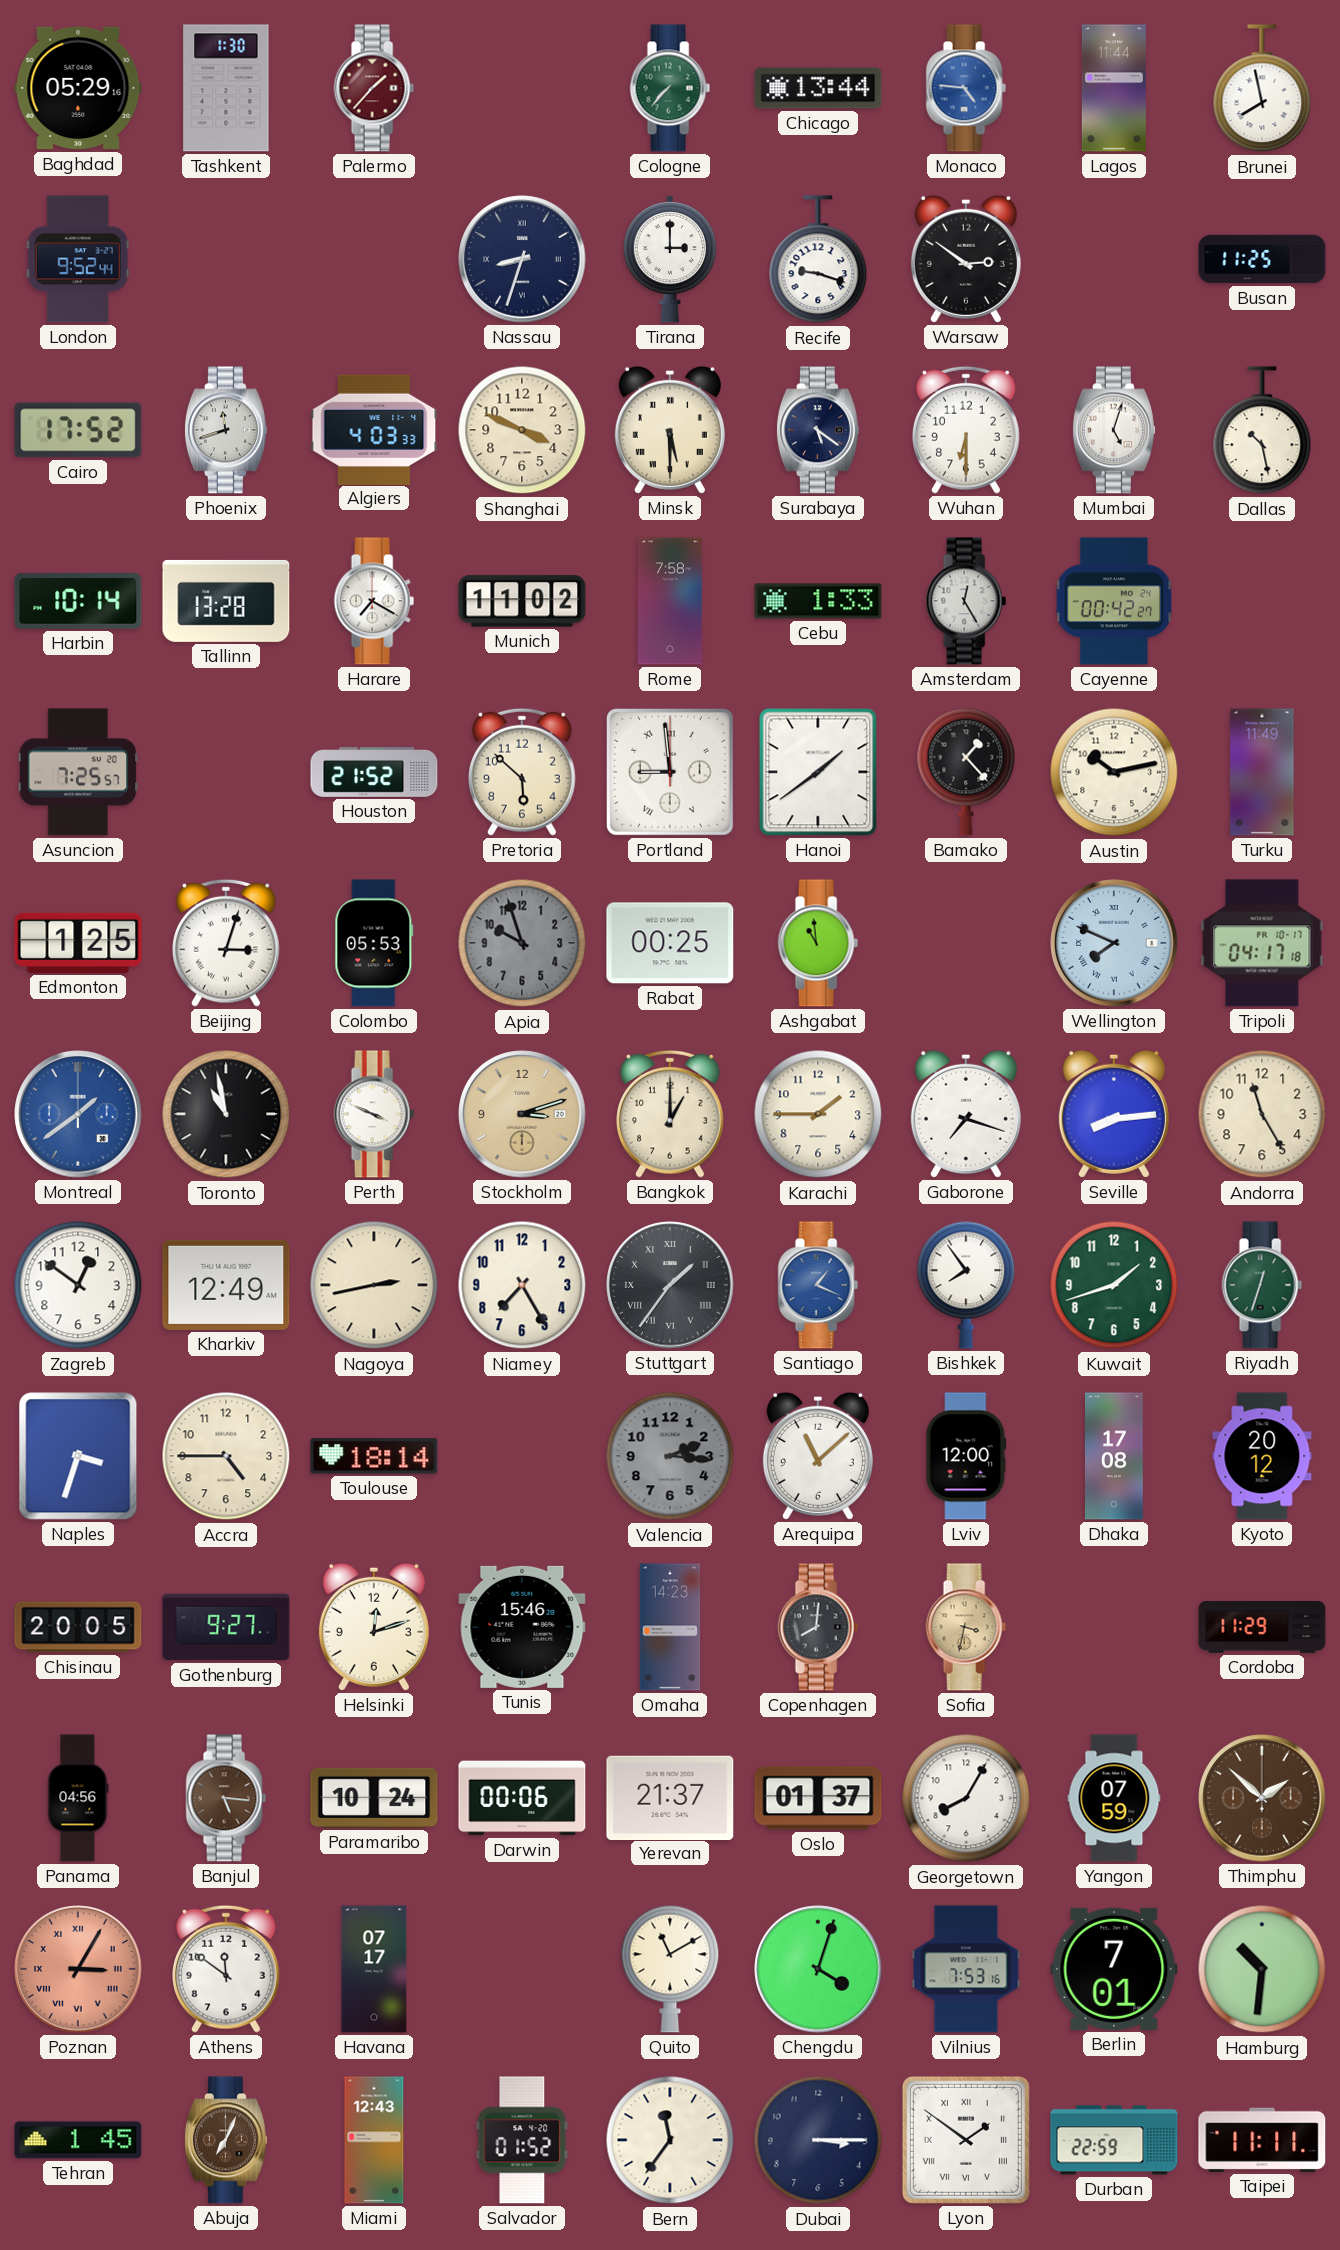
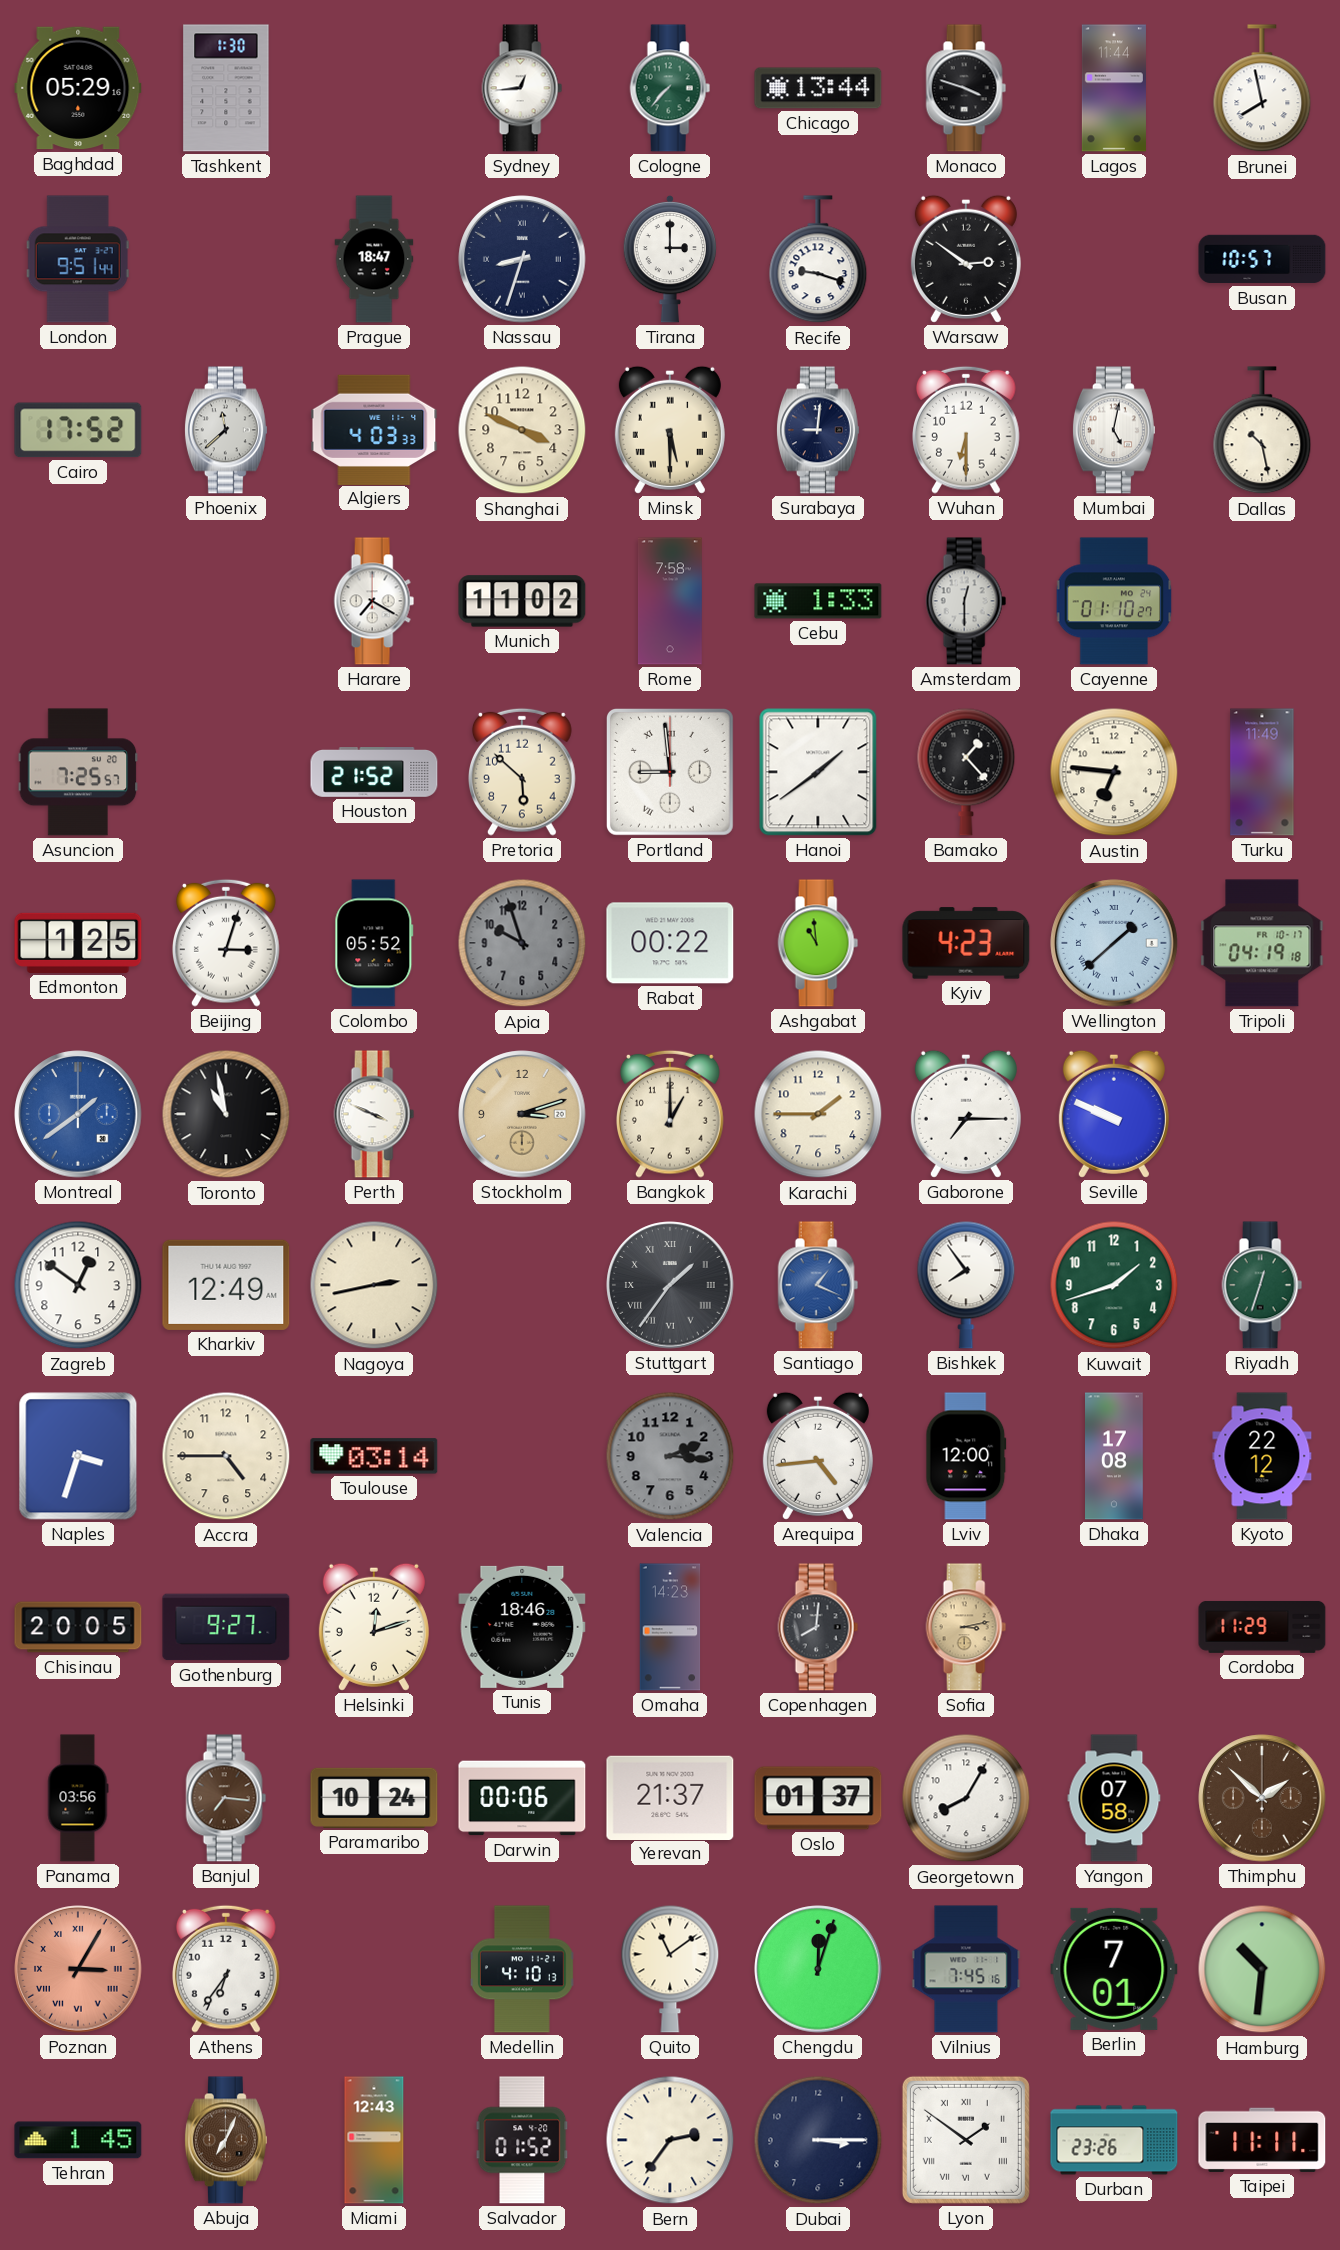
Palermo: 1:37 -> none
Sydney: none -> 12:44
Monaco: 4:46 -> 3:48
Monaco dial: blue -> black
London: 9:52 -> 9:51
Prague: none -> 18:47
Busan: 11:25 -> 10:57
Phoenix: 11:42 -> 11:38
Surabaya: 5:21 -> 9:01
Mumbai: 5:03 -> 5:02
Harbin: 10:14 -> none
Tallinn: 13:28 -> none
Amsterdam: 12:25 -> 12:30
Cayenne: 00:42 -> 01:10
Austin: 10:13 -> 6:46
Colombo: 05:53 -> 05:52
Rabat: 00:25 -> 00:22
Kyiv: none -> 4:23
Wellington: 7:49 -> 1:38
Tripoli: 04:17 -> 04:19
Gaborone: 7:18 -> 7:15
Seville: 8:14 -> 9:49
Andorra: 11:25 -> none
Niamey: 7:25 -> none
Toulouse: 18:14 -> 03:14
Arequipa: 11:08 -> 4:44
Kyoto: 20:12 -> 22:12
Tunis: 15:46 -> 18:46
Sofia: 3:32 -> 3:13
Panama: 04:56 -> 03:56
Banjul: 5:16 -> 7:16
Yangon: 07:59 -> 07:58
Athens: 11:51 -> 6:36
Havana: 07:17 -> none
Medellin: none -> 4:10
Quito: 11:10 -> 11:09
Chengdu: 4:03 -> 12:03
Vilnius: 7:53 -> 7:45
Bern: 11:36 -> 2:36
Durban: 22:59 -> 23:26
